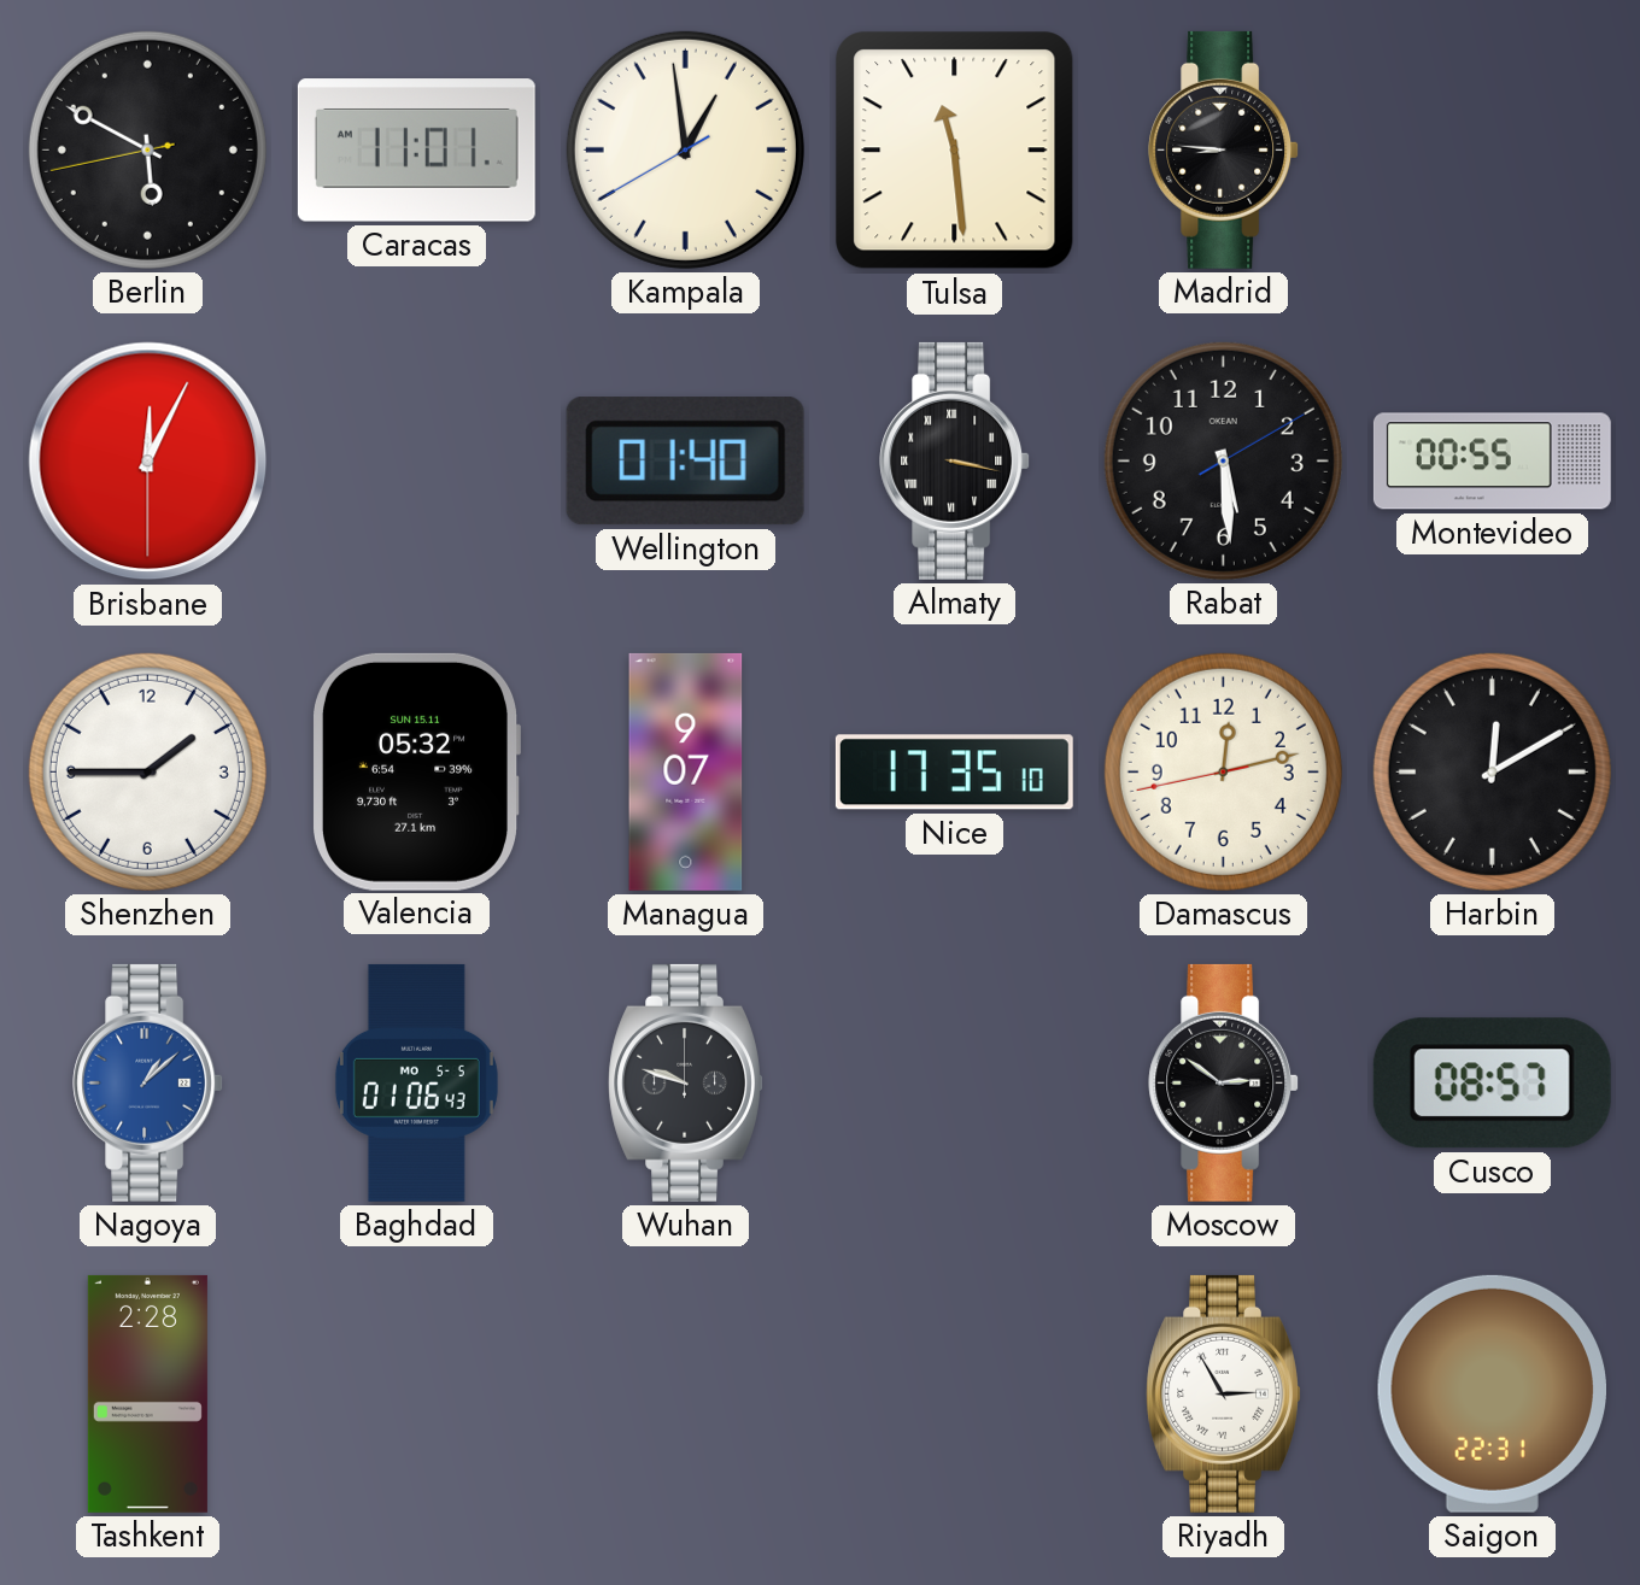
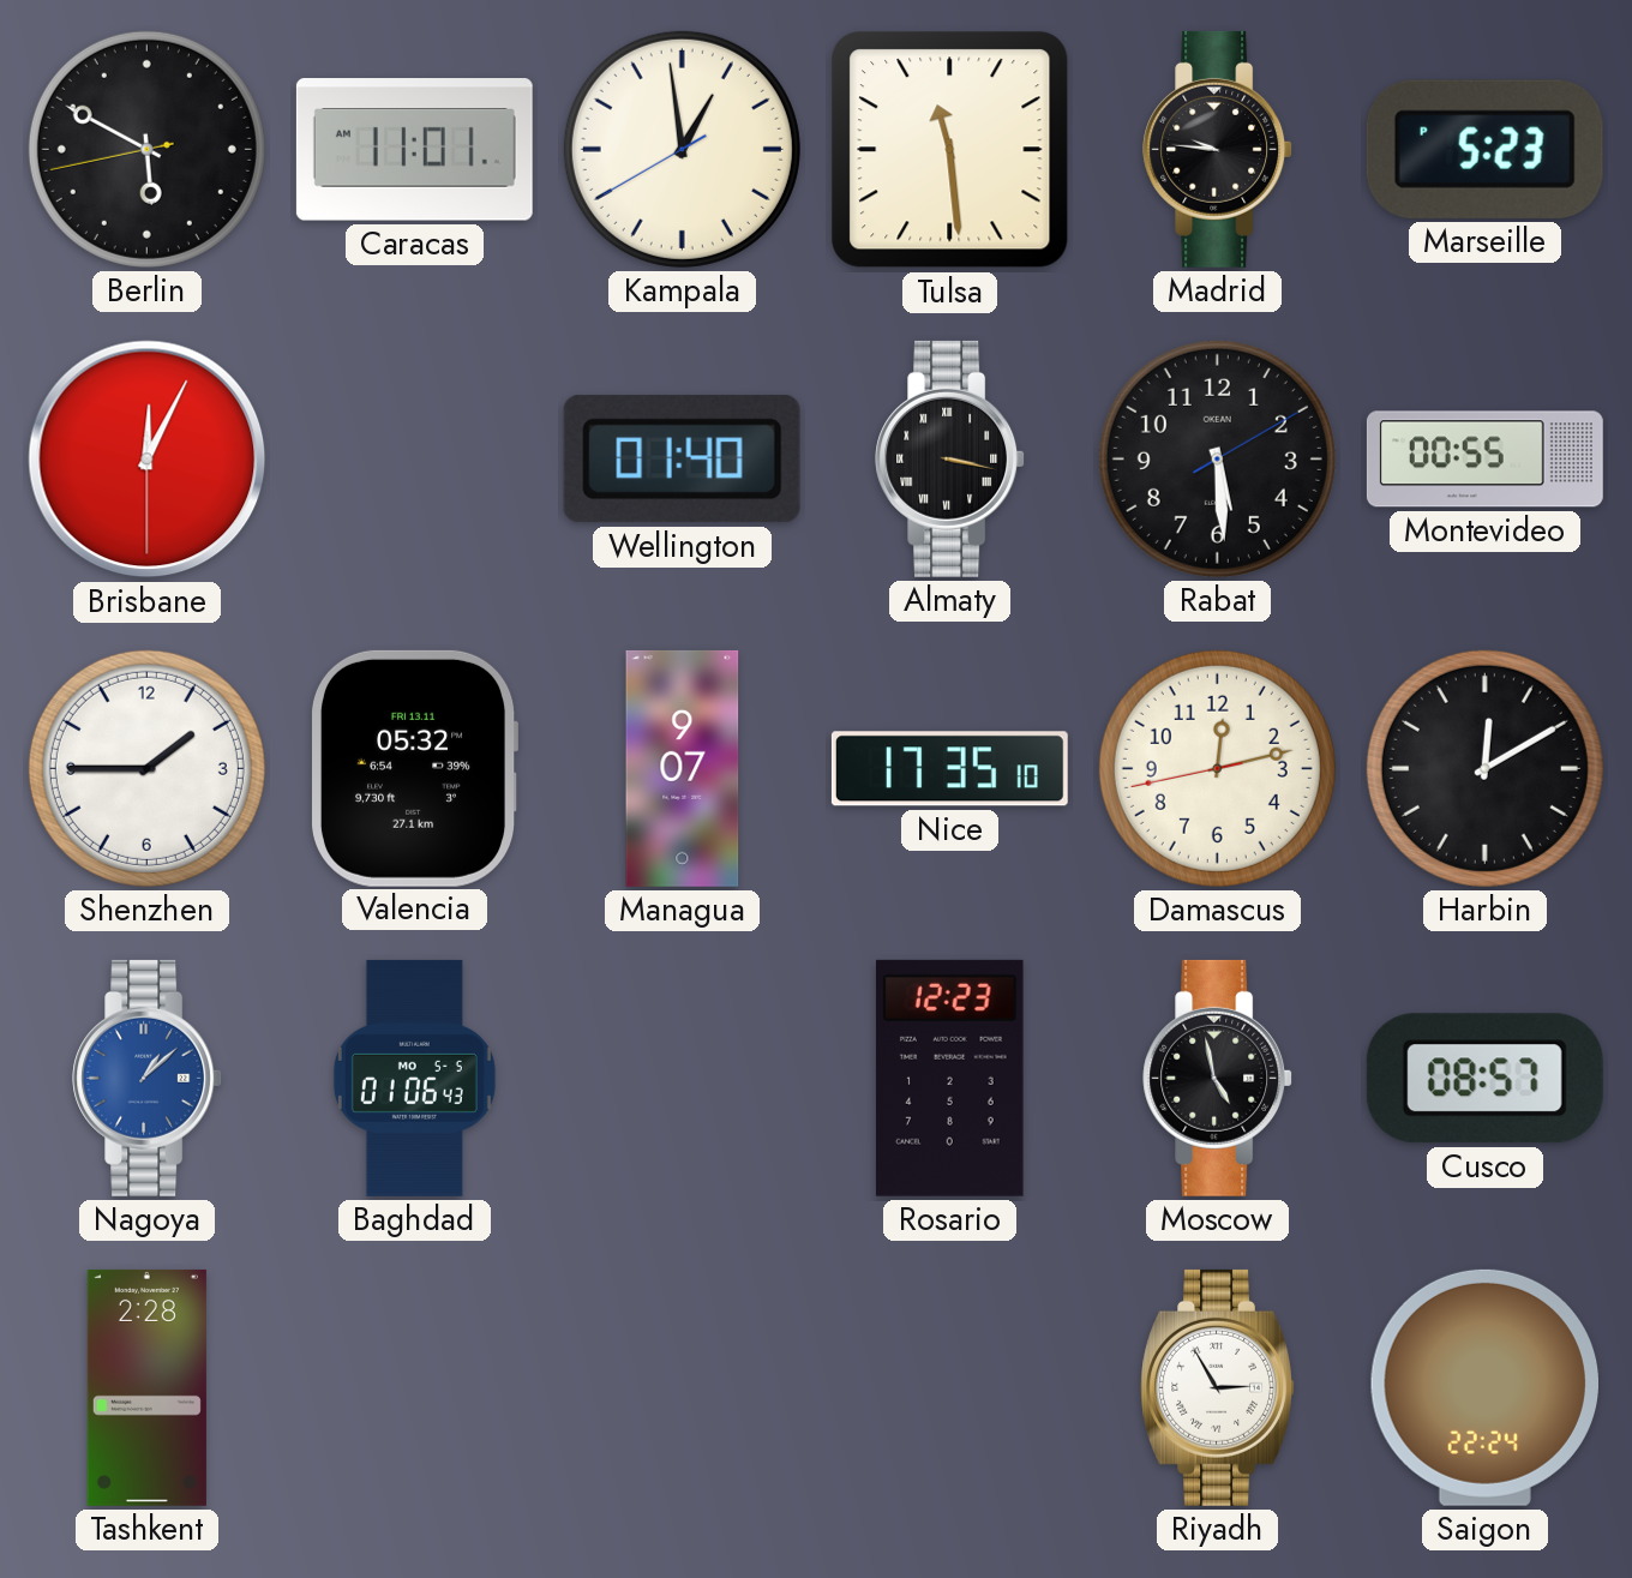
Madrid: 8:46 -> 9:46
Marseille: none -> 5:23
Valencia date: SUN 15.11 -> FRI 13.11
Wuhan: 9:48 -> none
Rosario: none -> 12:23
Moscow: 2:51 -> 4:58
Saigon: 22:31 -> 22:24
